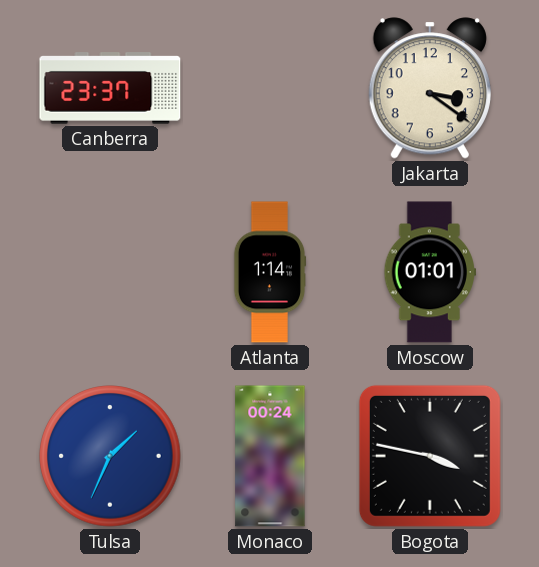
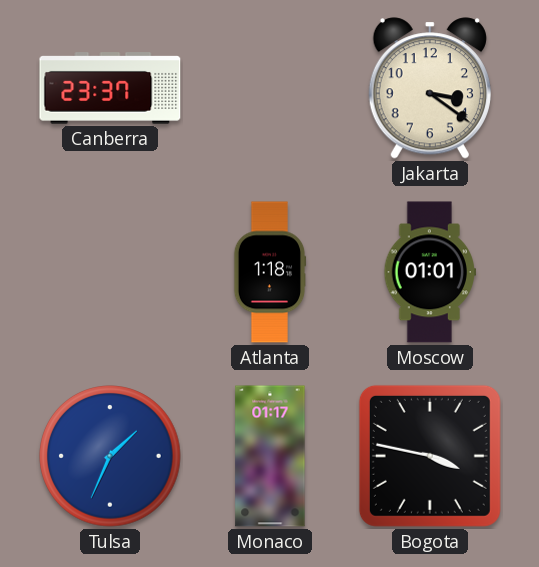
Atlanta: 1:14 -> 1:18
Monaco: 00:24 -> 01:17
